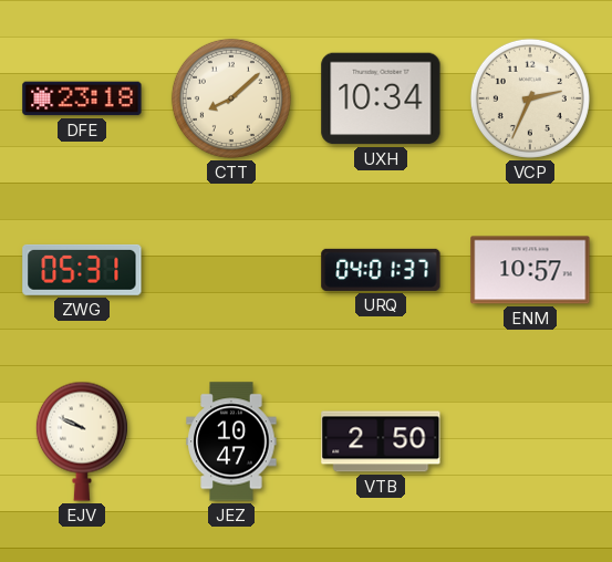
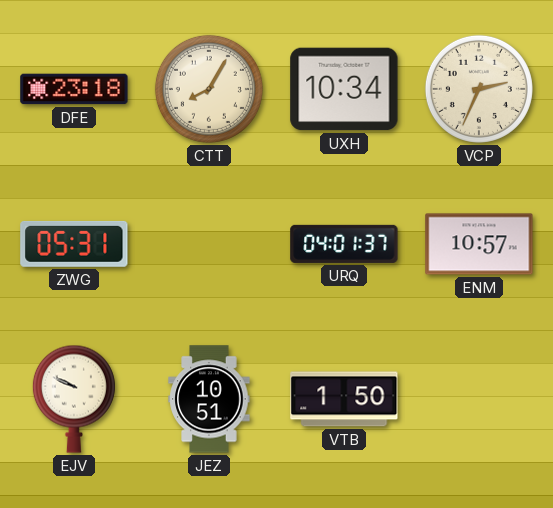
CTT: 8:08 -> 8:05
JEZ: 10:47 -> 10:51
VTB: 2:50 -> 1:50
